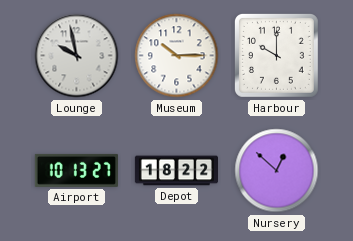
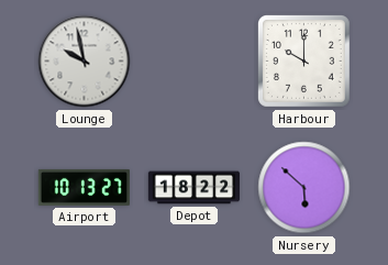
Museum: 10:15 -> none
Nursery: 12:52 -> 5:52
